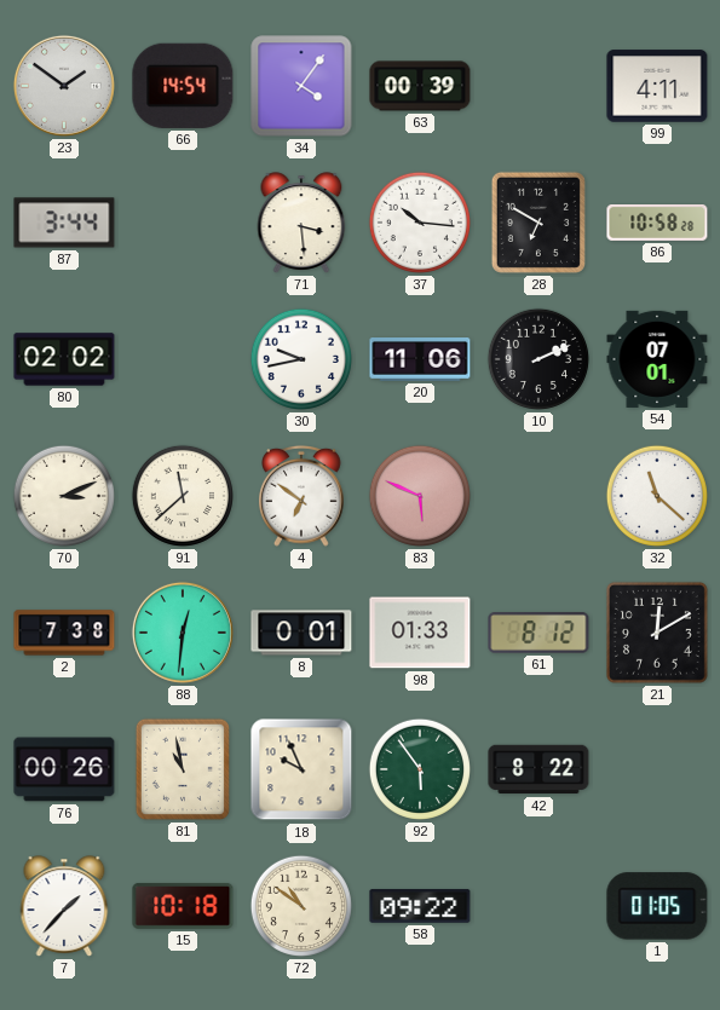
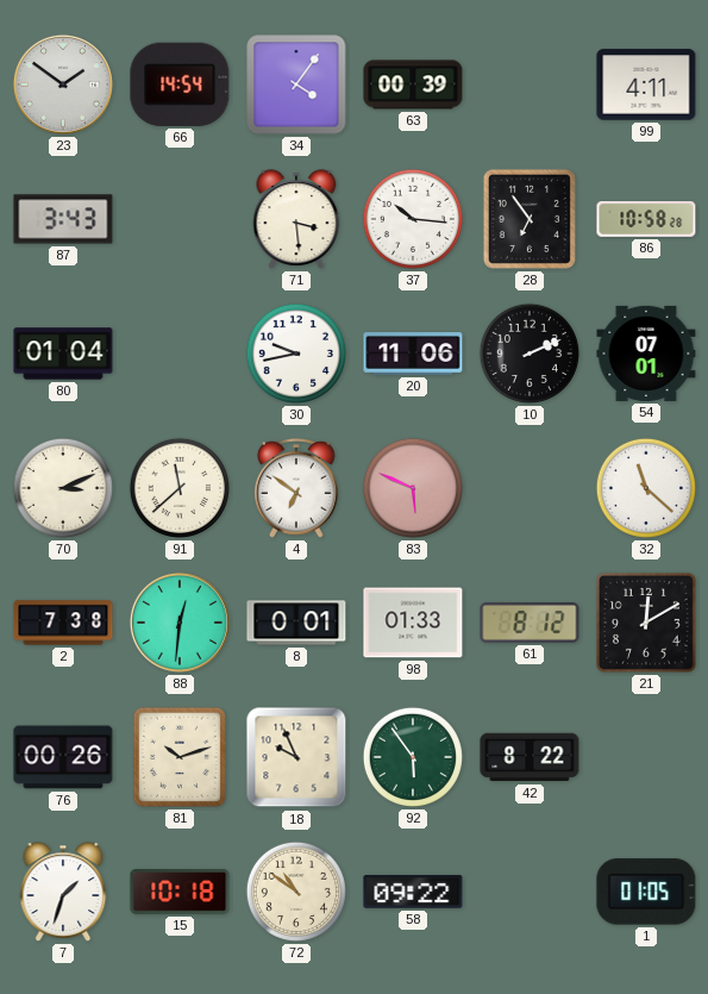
87: 3:44 -> 3:43
28: 6:50 -> 6:54
80: 02:02 -> 01:04
81: 10:58 -> 10:12
7: 1:37 -> 1:33
